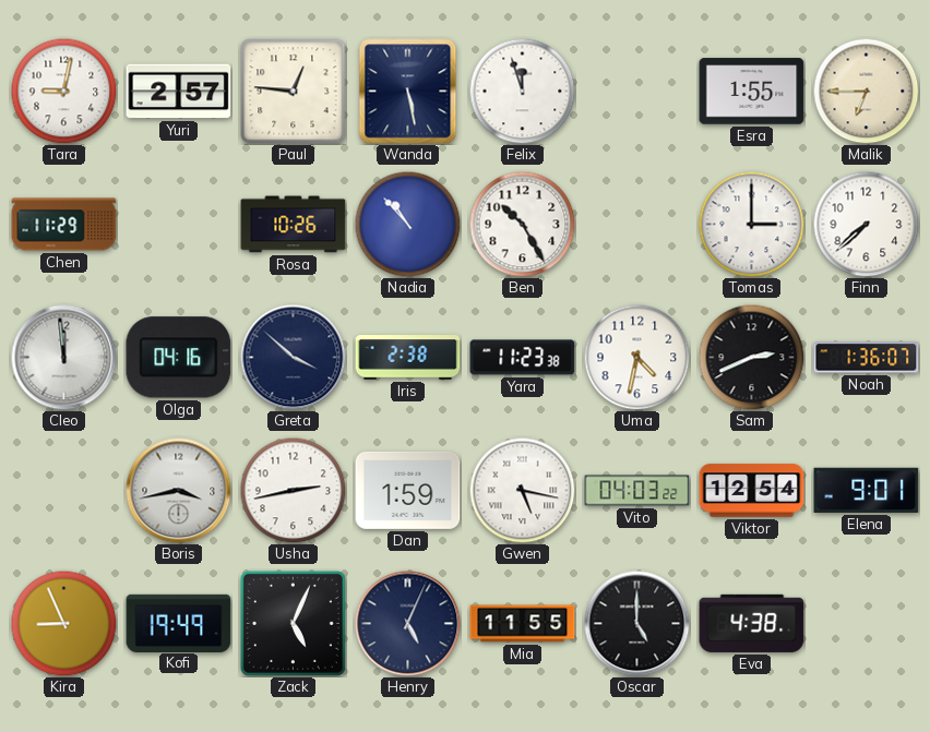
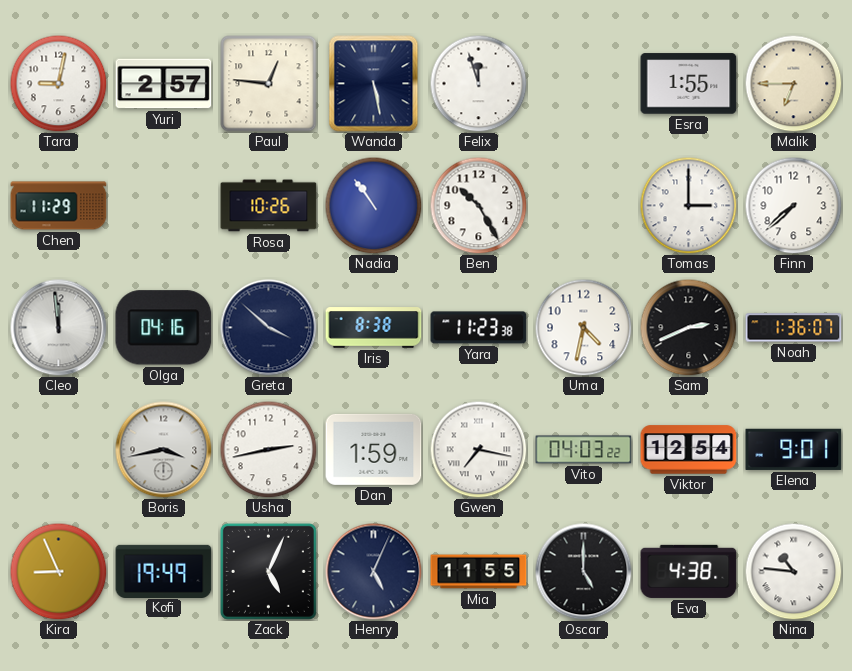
Nadia: 10:53 -> 10:54
Iris: 2:38 -> 8:38
Gwen: 5:17 -> 7:17
Nina: none -> 10:46
